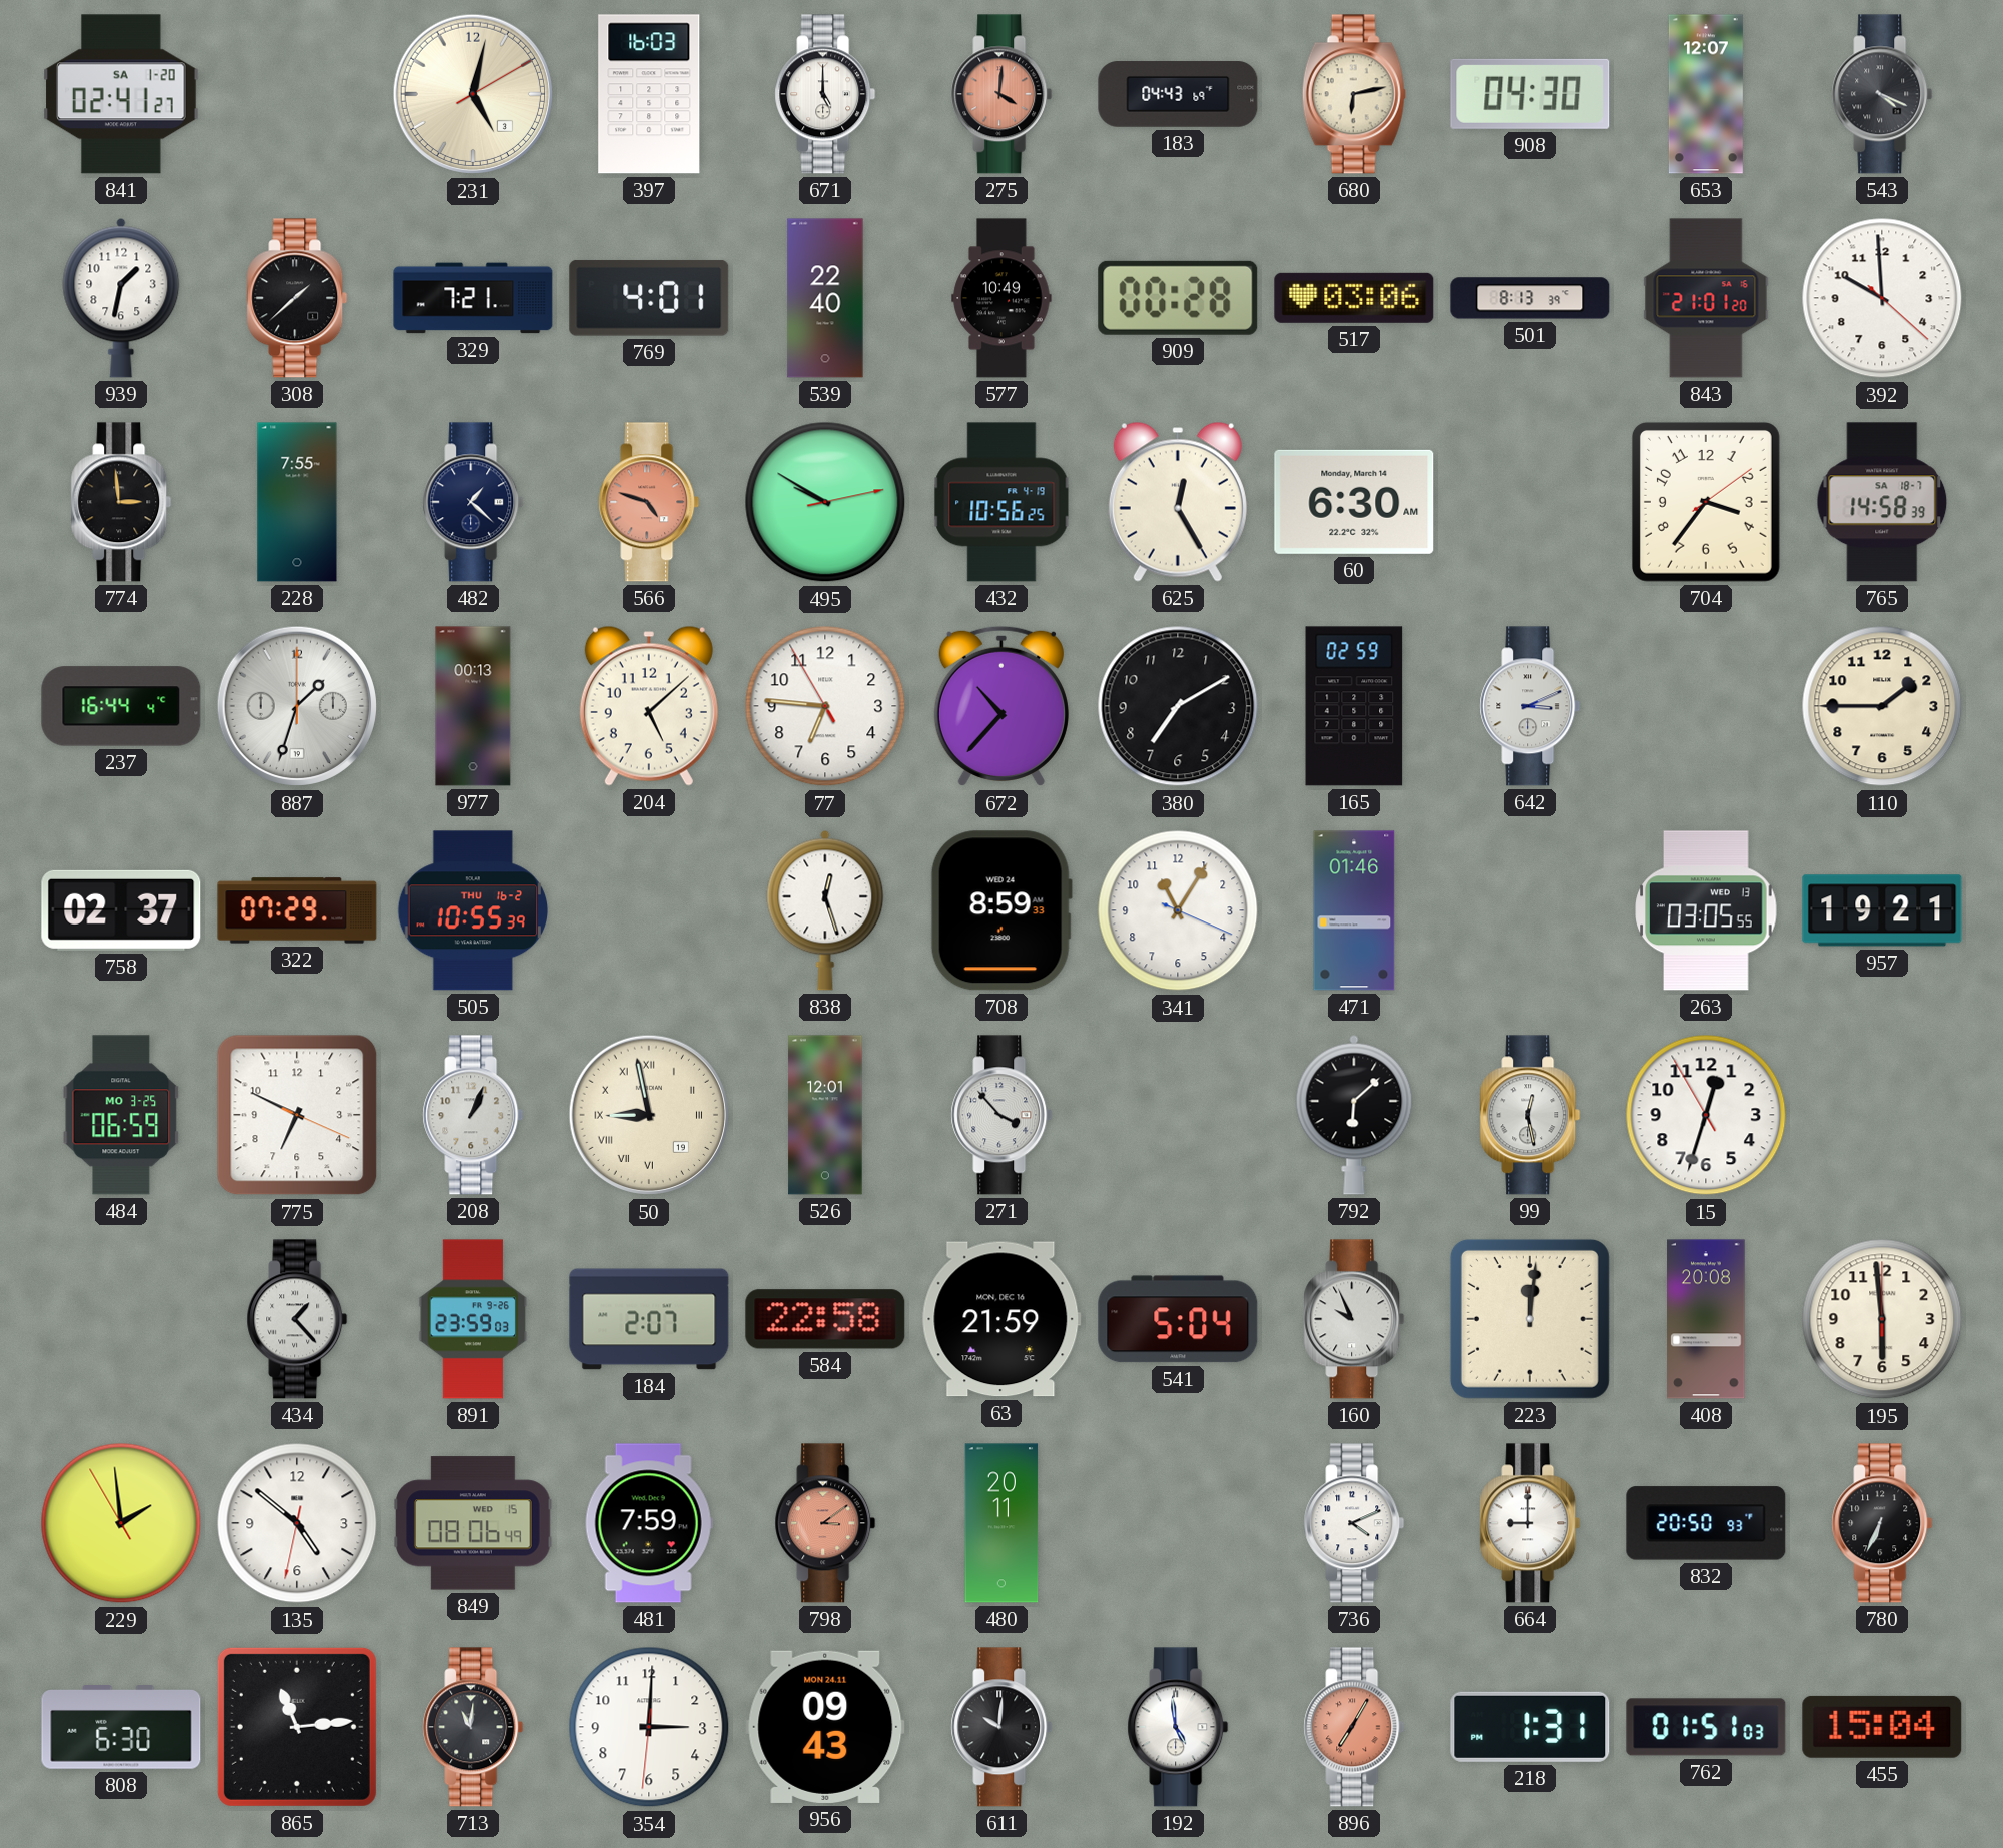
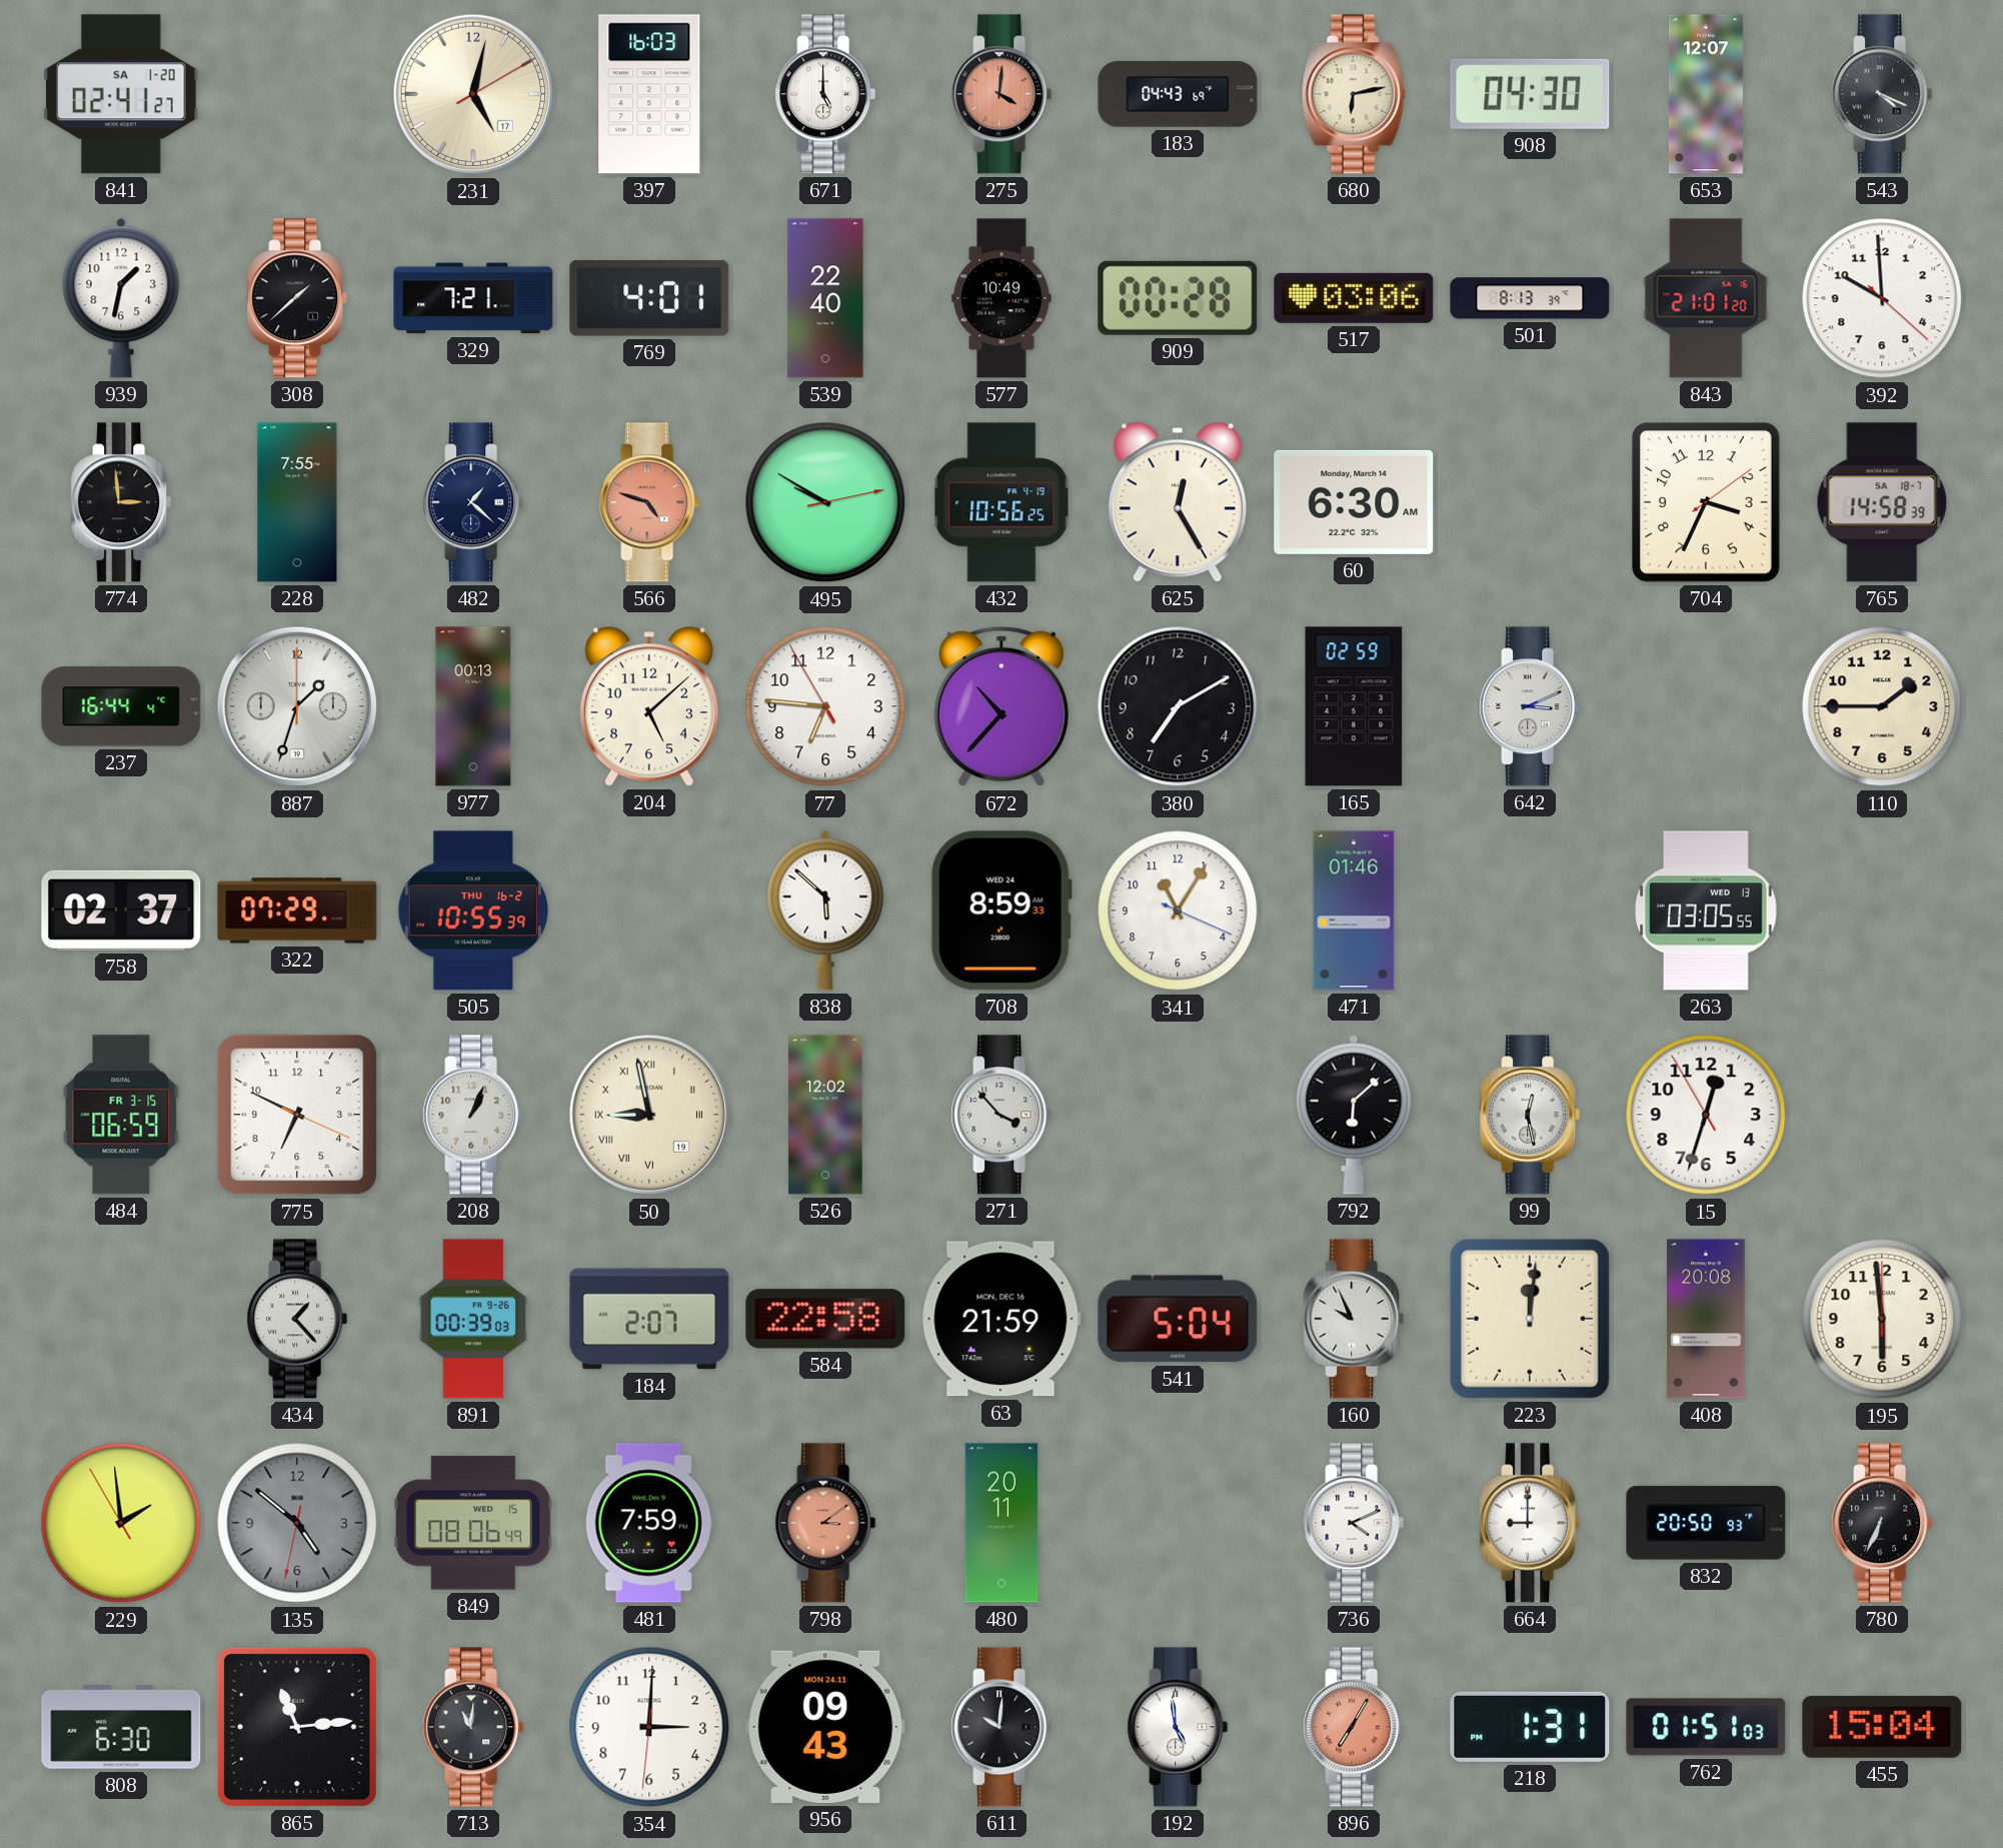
231 date: 3 -> 17
704: 3:36 -> 3:34
838: 12:27 -> 5:52
957: 19:21 -> none
484 date: MO 3-25 -> FR 3-15
526: 12:01 -> 12:02
891: 23:59 -> 00:39
135 dial: white -> grey
